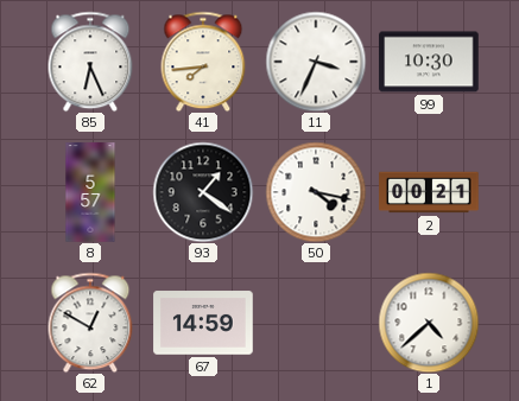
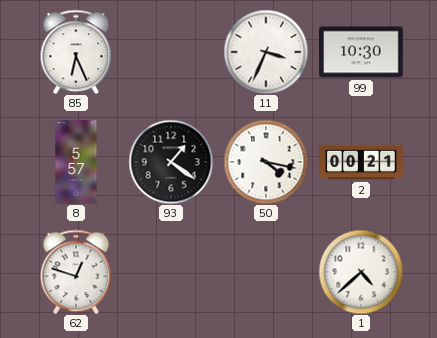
41: 7:44 -> none
62: 12:50 -> 12:48
67: 14:59 -> none
